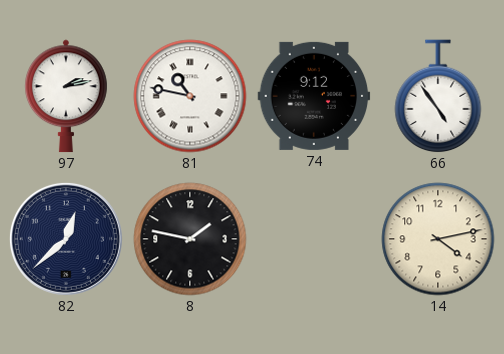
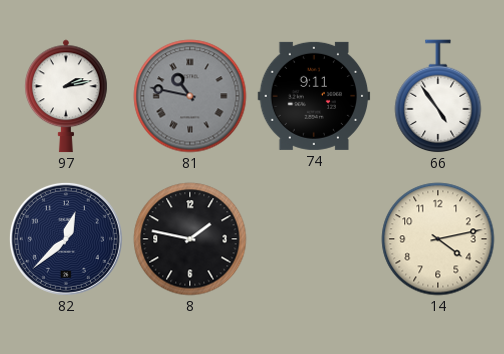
81 dial: white -> grey
74: 9:12 -> 9:11
